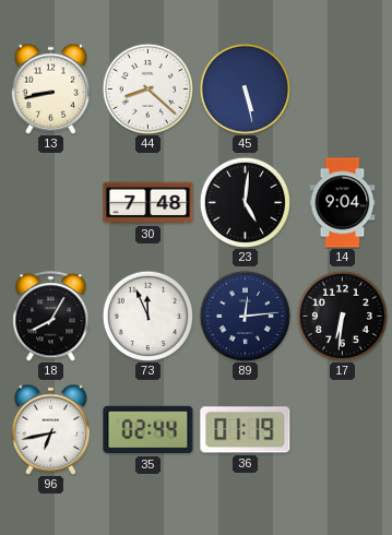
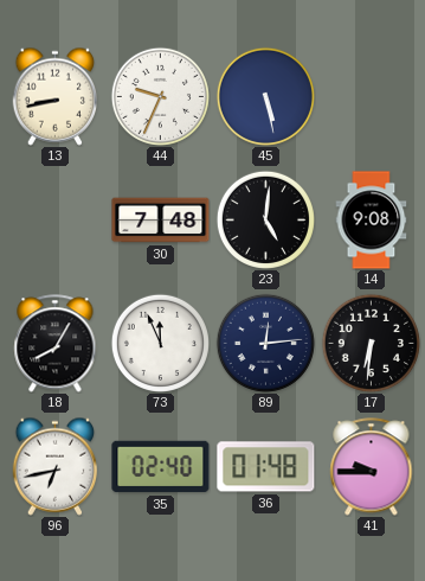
44: 8:22 -> 9:34
14: 9:04 -> 9:08
35: 02:44 -> 02:40
36: 01:19 -> 01:48
41: none -> 9:45
